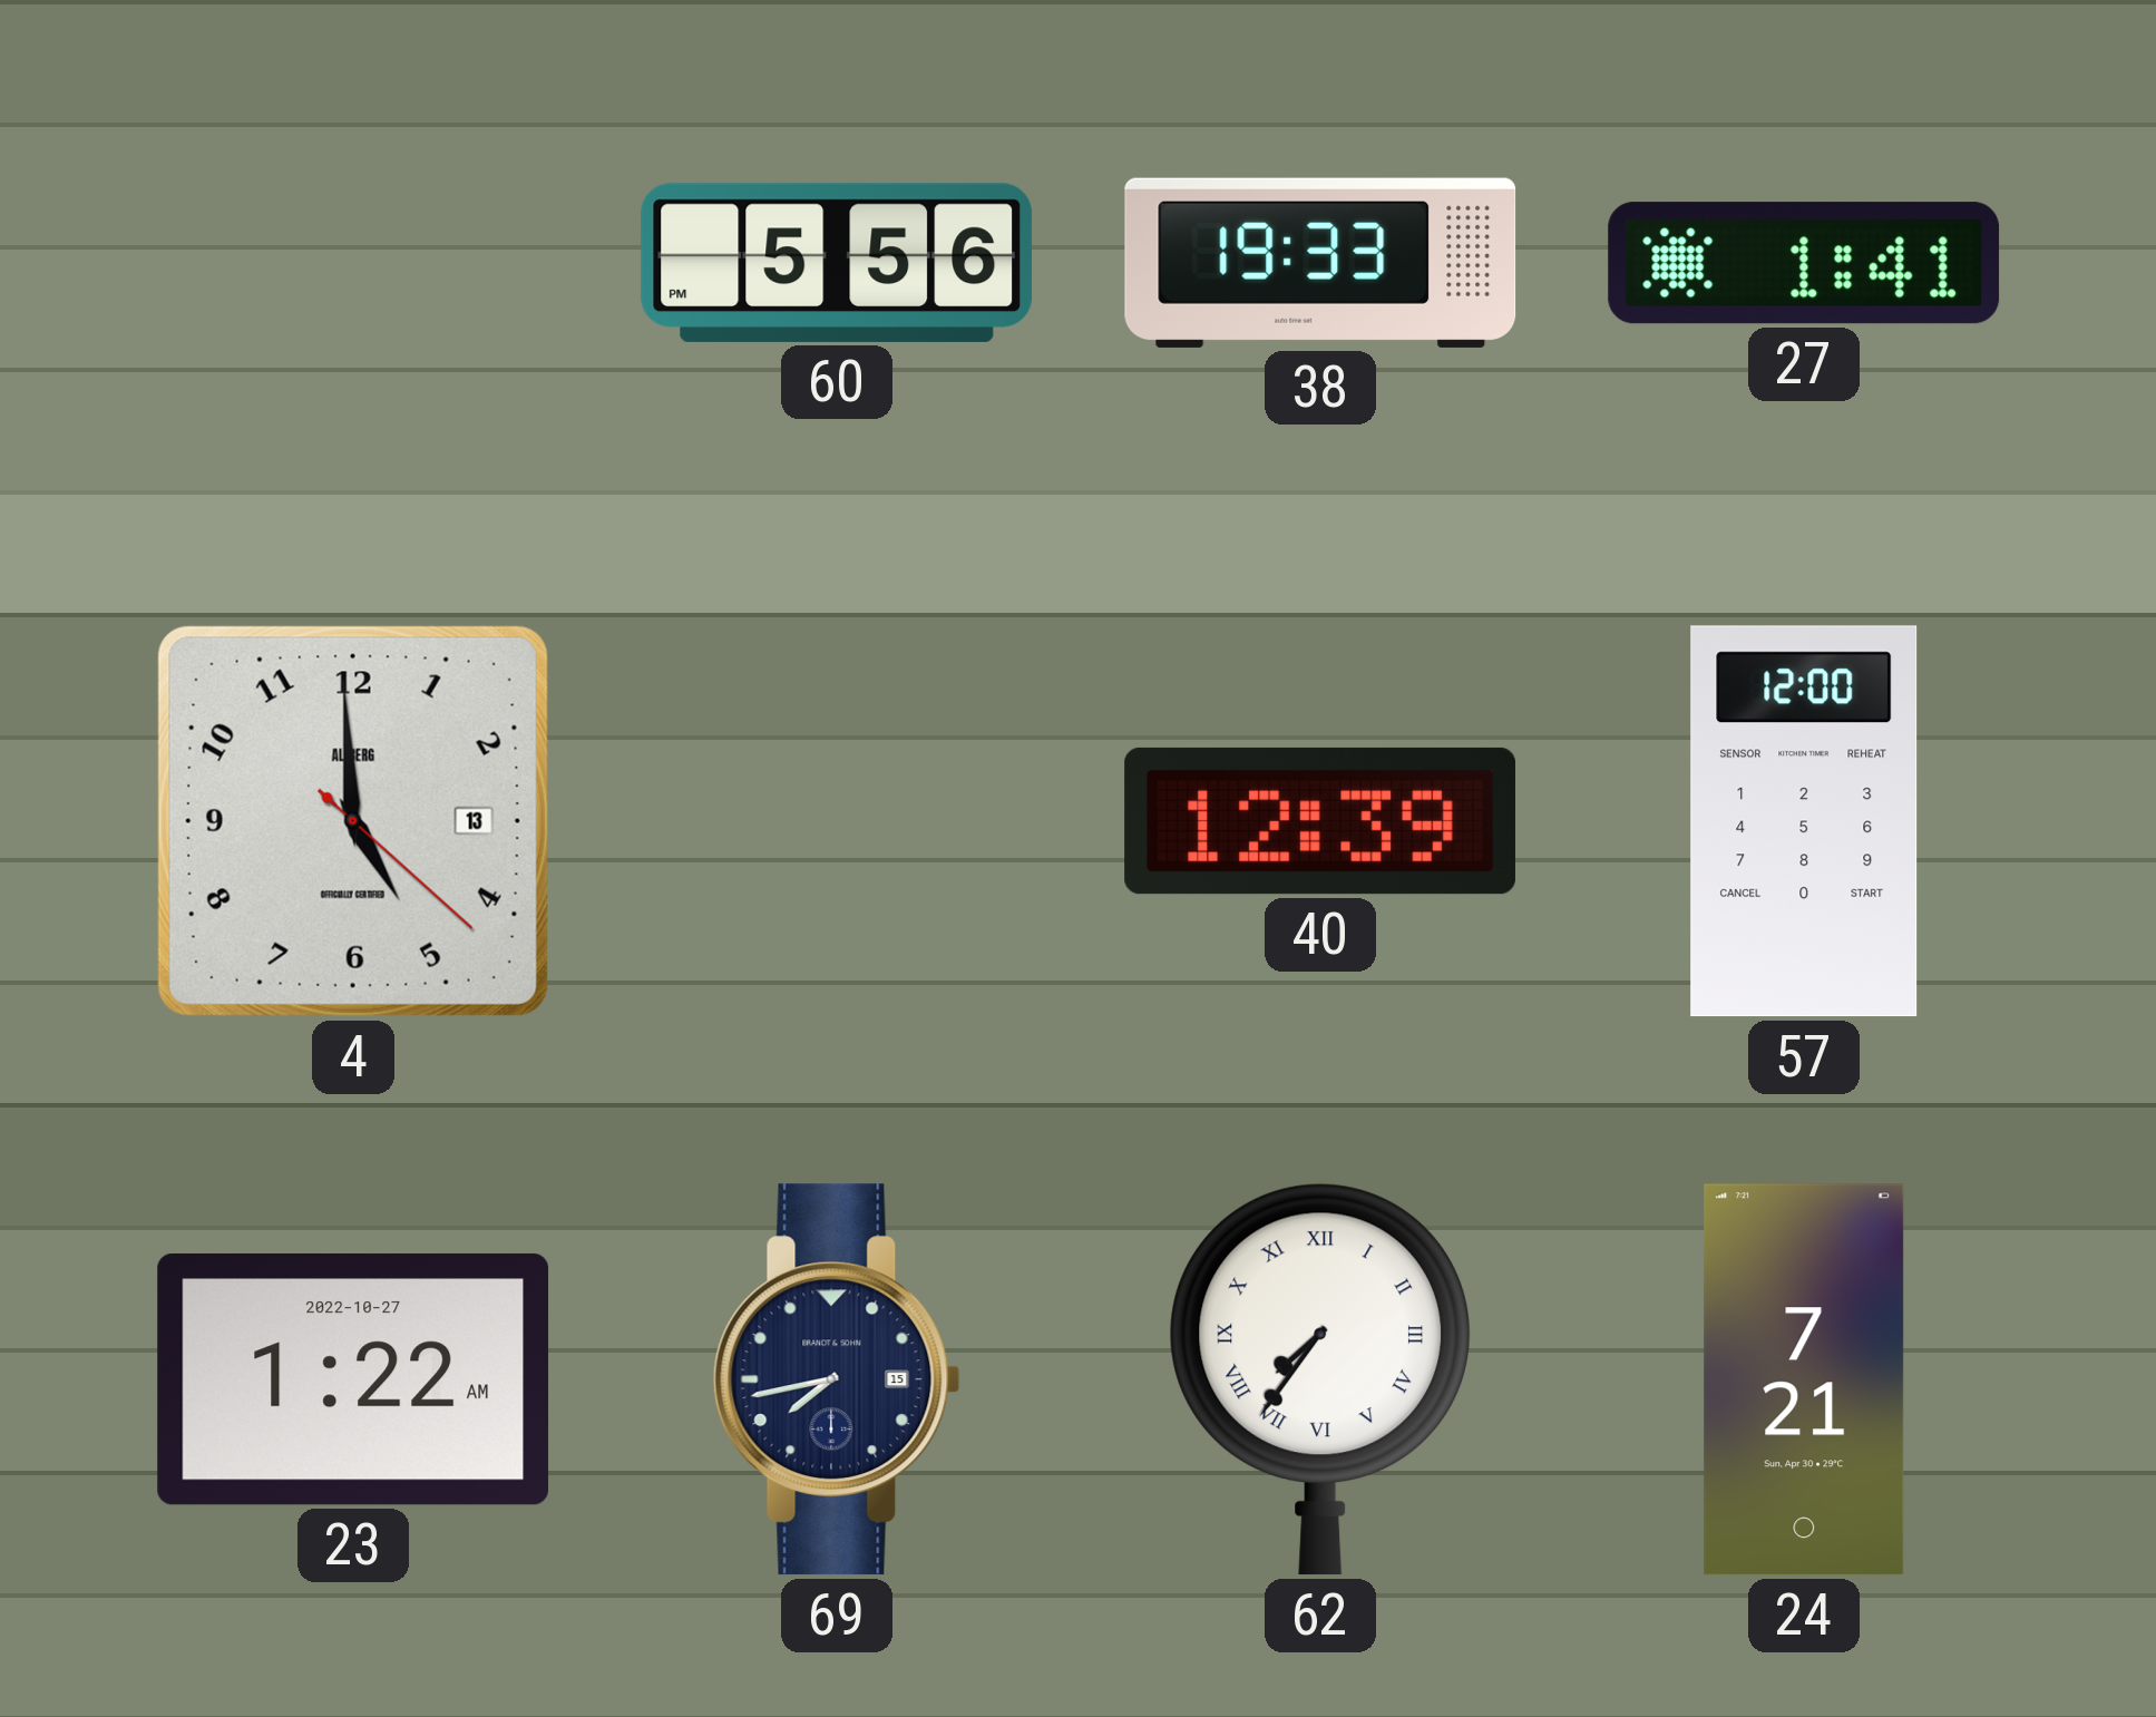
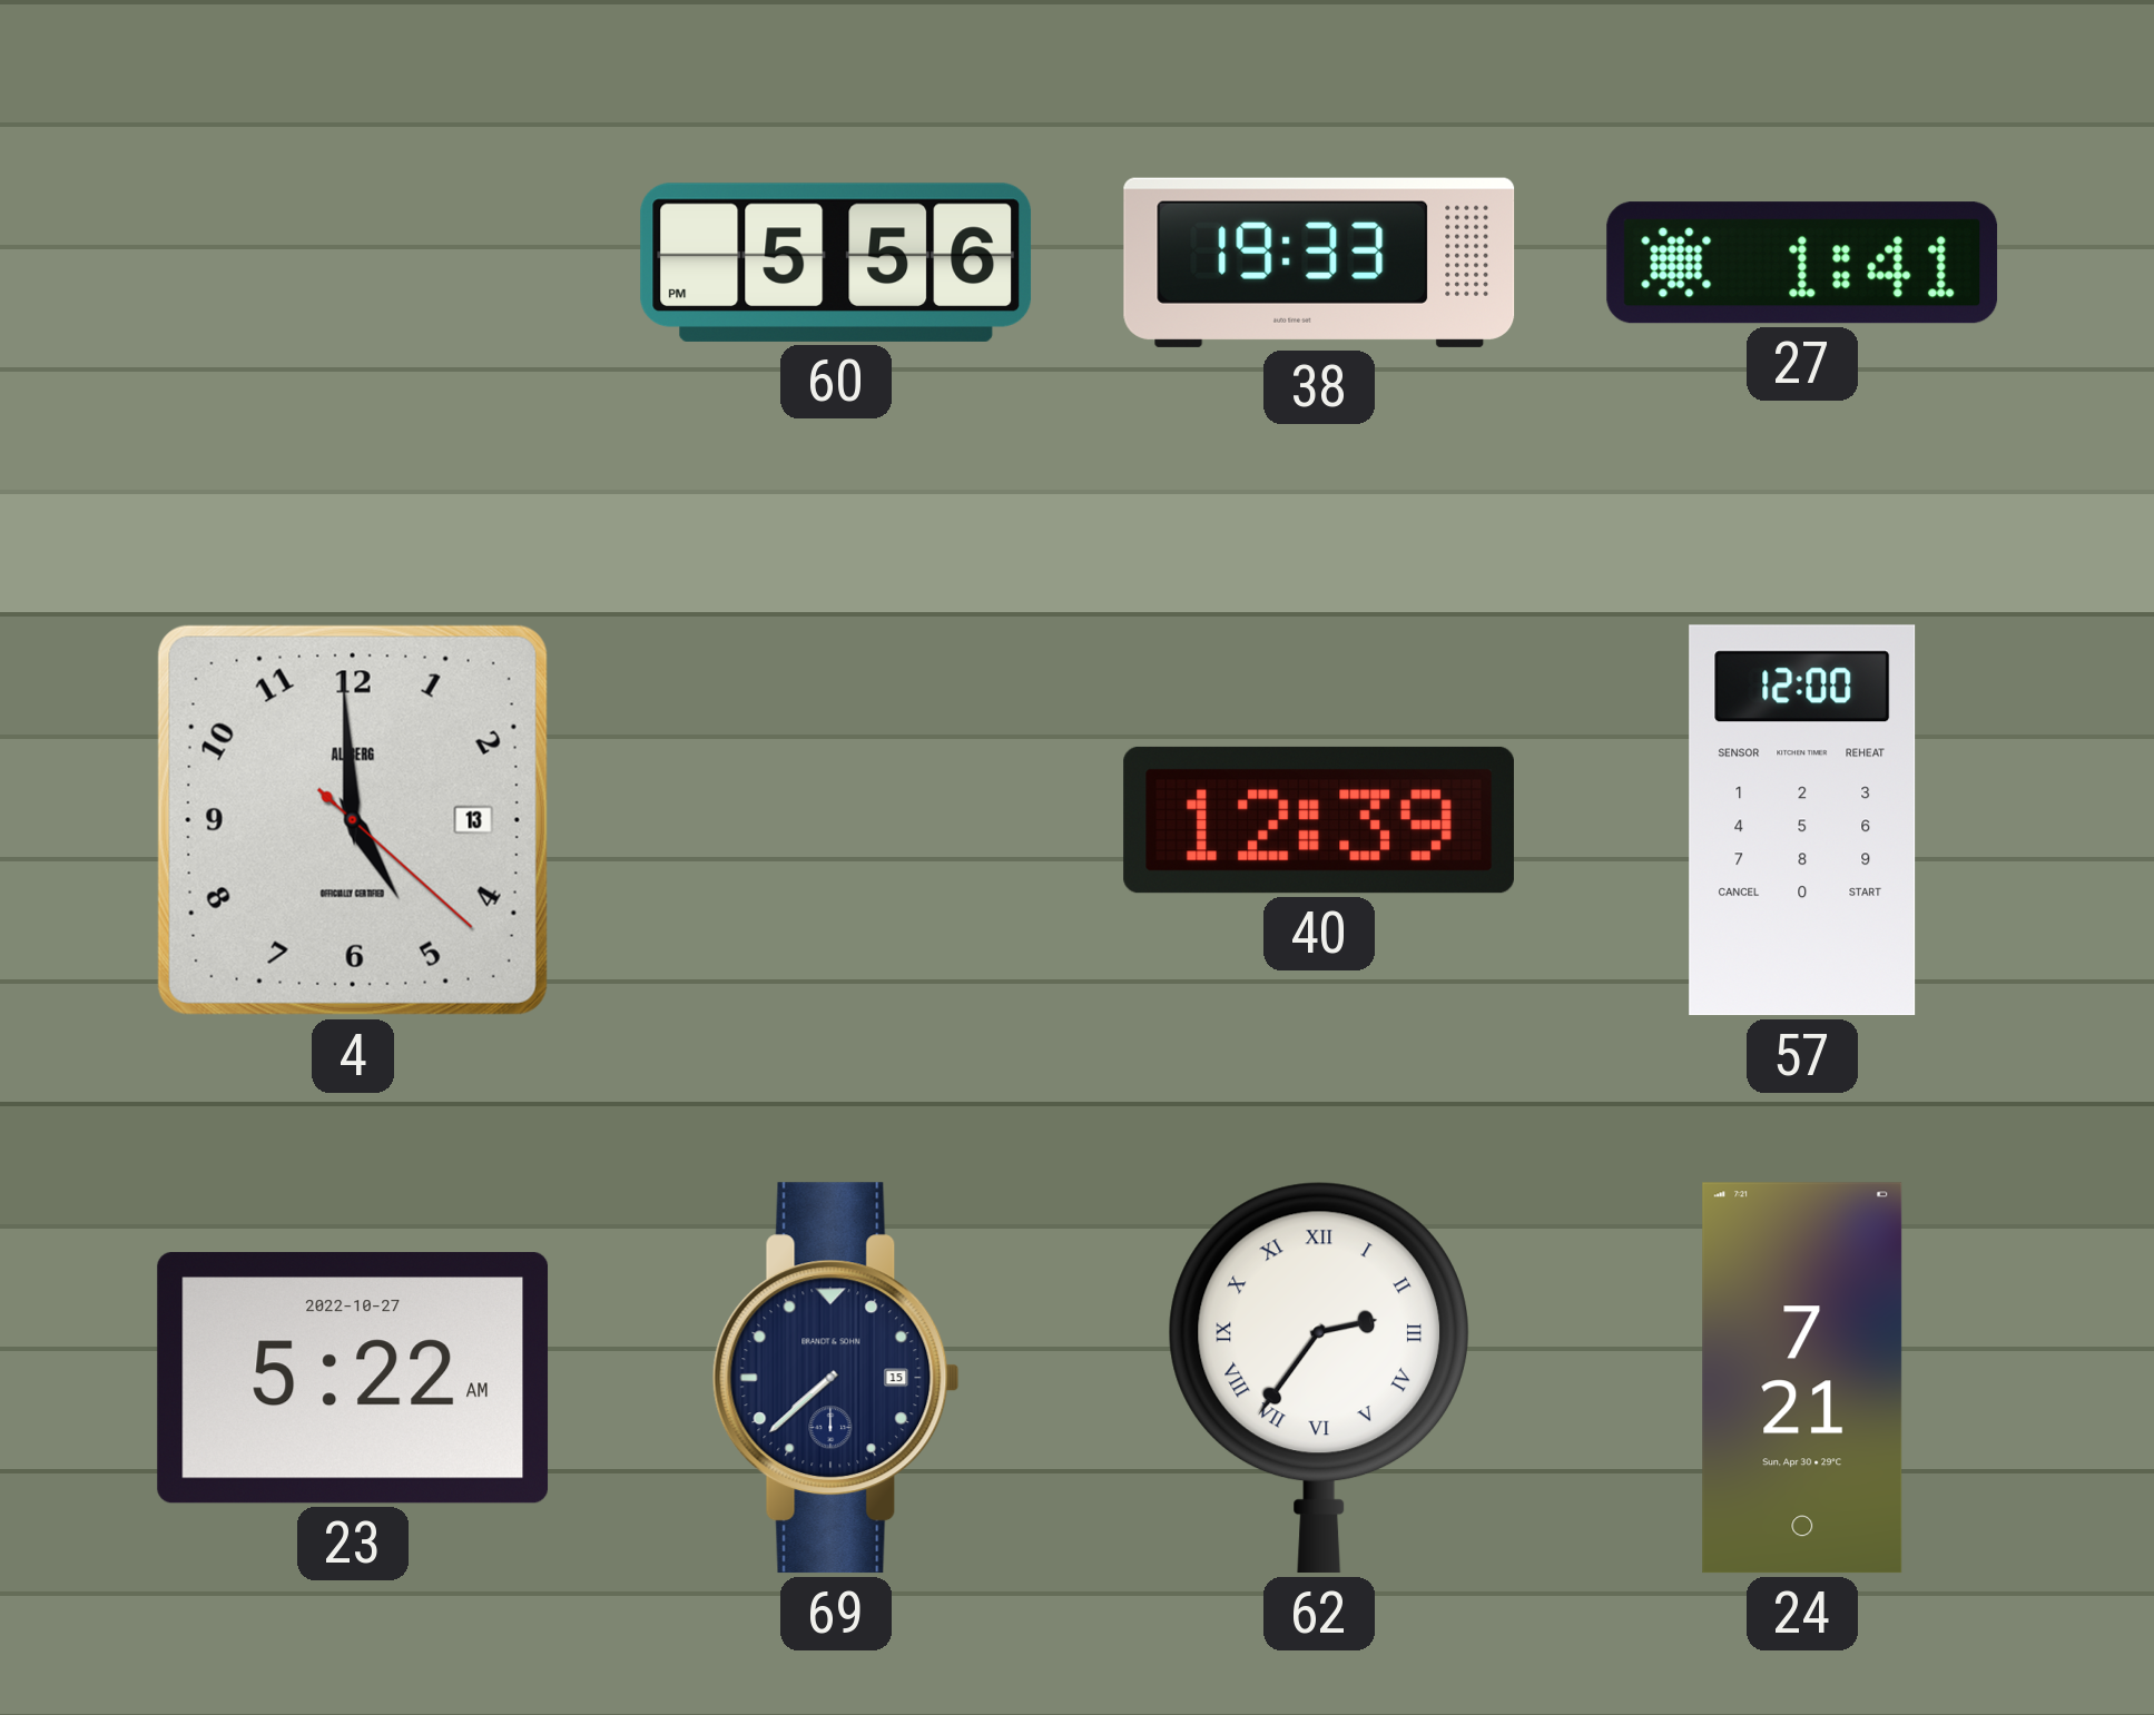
23: 1:22 -> 5:22
69: 7:43 -> 7:38
62: 7:36 -> 2:36
